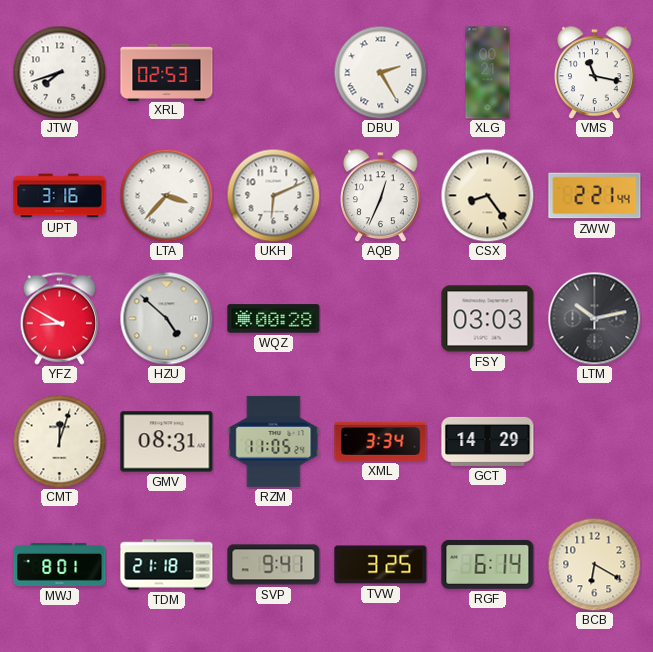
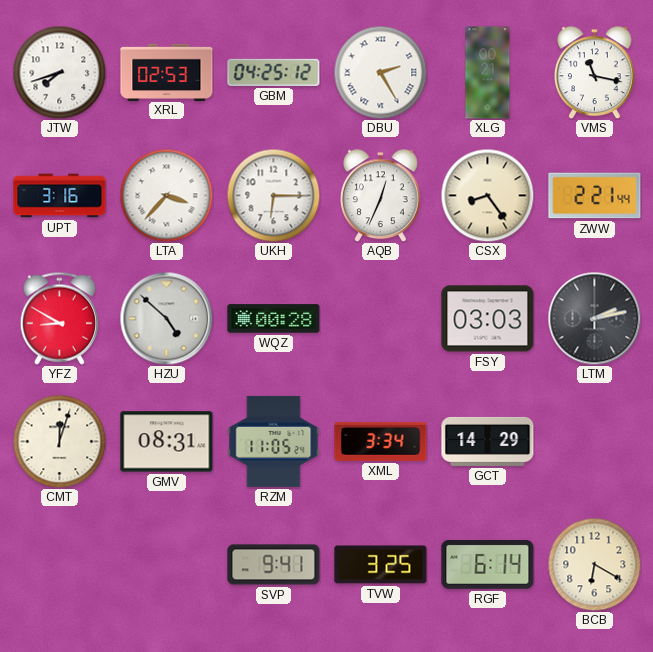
GBM: none -> 04:25
UKH: 6:11 -> 6:15
LTM: 10:13 -> 2:13
MWJ: 8:01 -> none
TDM: 21:18 -> none
